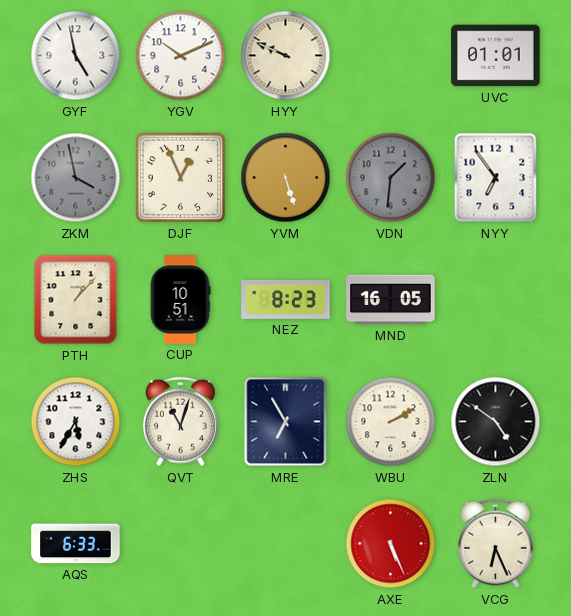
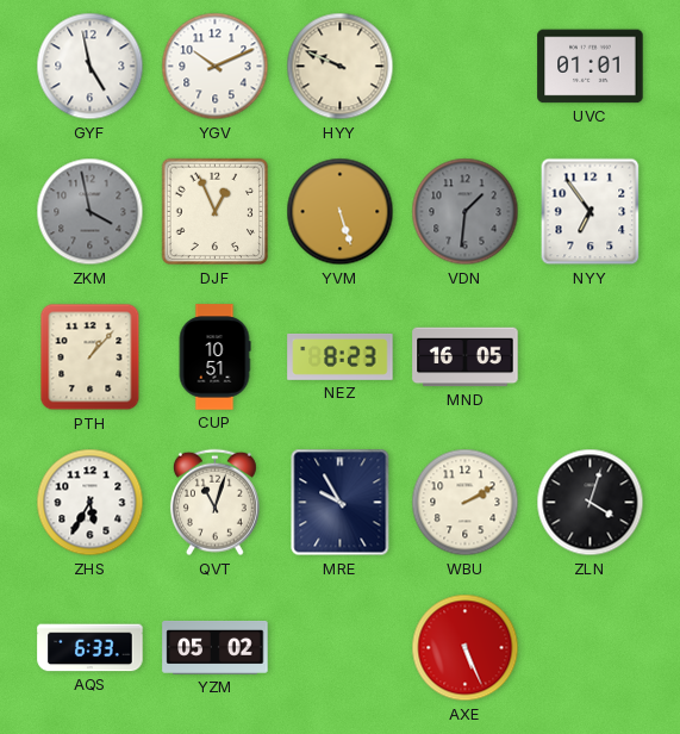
MRE: 6:55 -> 9:55
ZLN: 4:51 -> 4:03
YZM: none -> 05:02
VCG: 6:26 -> none
